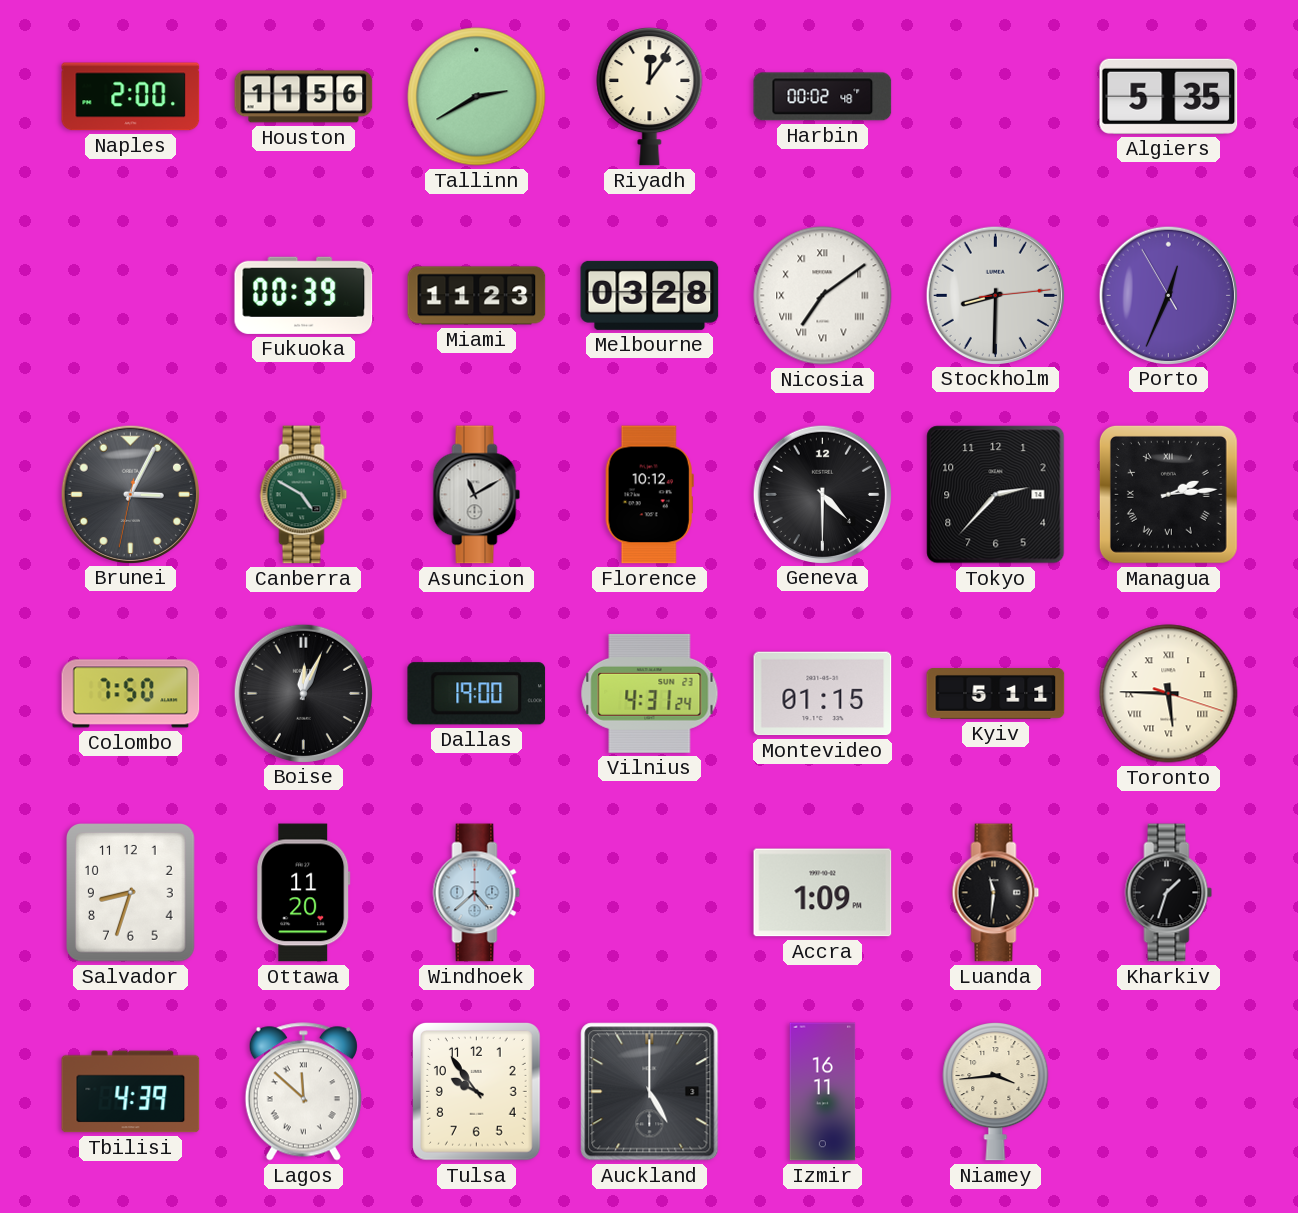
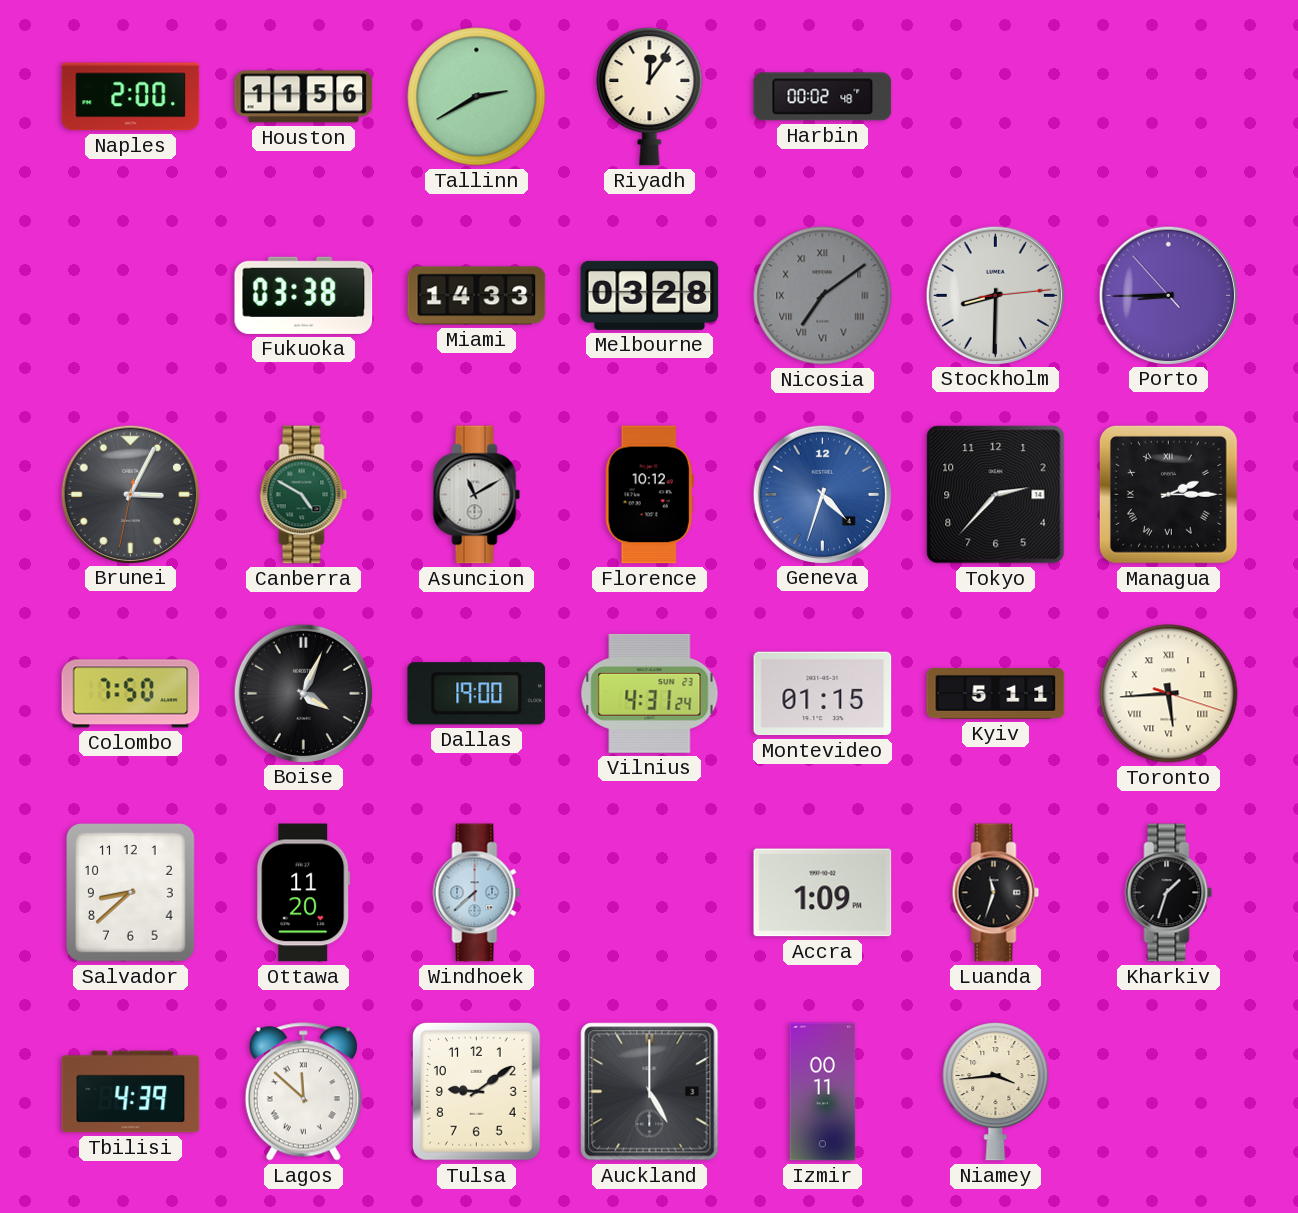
Algiers: 5:35 -> none
Fukuoka: 00:39 -> 03:38
Miami: 11:23 -> 14:33
Nicosia dial: white -> grey
Porto: 12:33 -> 8:44
Geneva: 4:30 -> 4:33
Geneva dial: black -> blue
Managua: 2:14 -> 2:15
Boise: 12:04 -> 4:04
Toronto: 5:45 -> 5:44
Salvador: 8:33 -> 8:38
Windhoek: 4:38 -> 7:38
Luanda: 11:31 -> 11:33
Tulsa: 9:54 -> 9:09
Izmir: 16:11 -> 00:11
